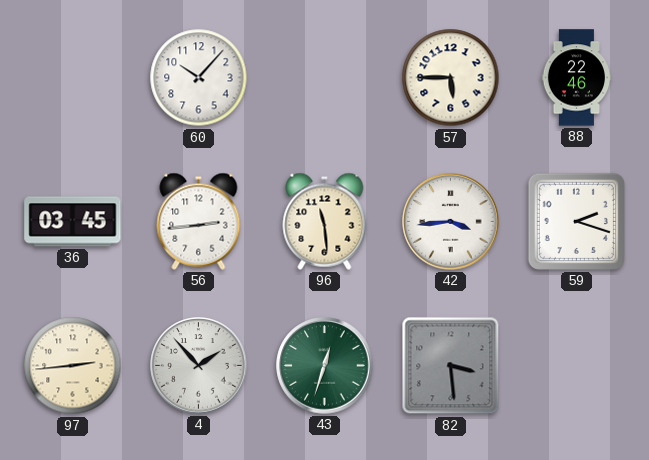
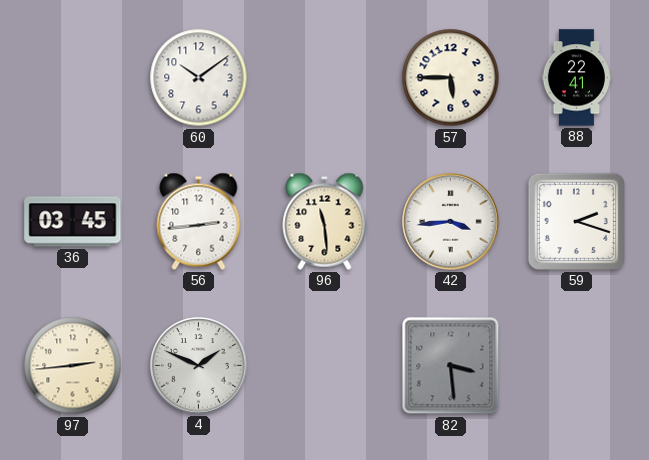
60: 10:07 -> 10:09
88: 22:46 -> 22:41
4: 1:53 -> 1:49
43: 12:33 -> none
